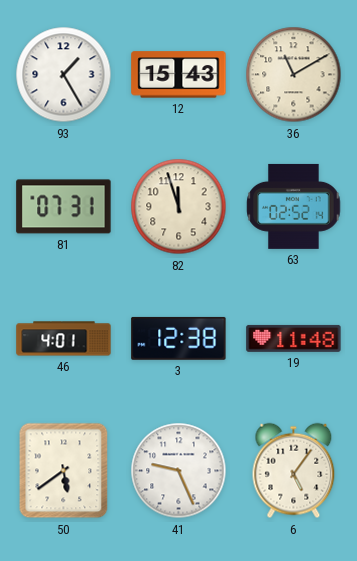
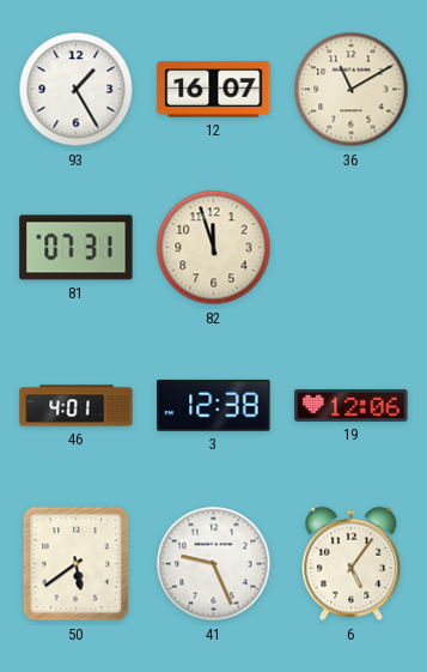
12: 15:43 -> 16:07
63: 02:52 -> none
19: 11:48 -> 12:06
